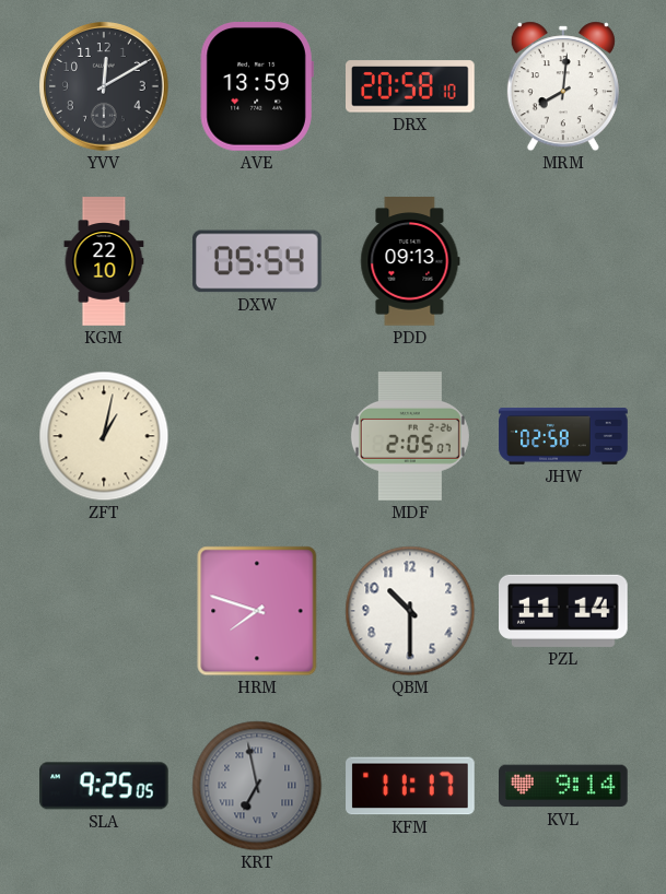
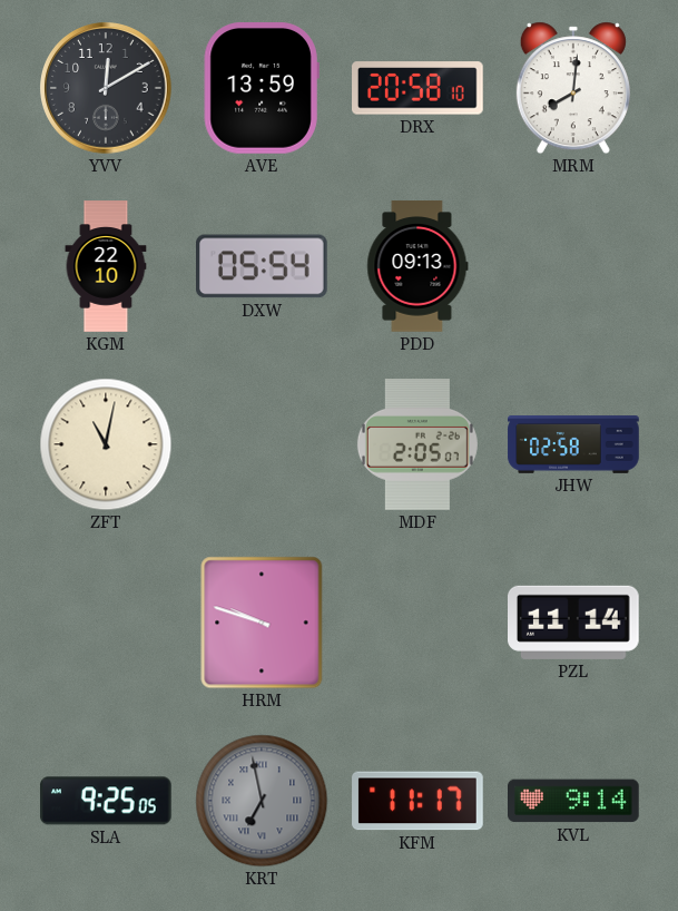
ZFT: 1:02 -> 11:02
HRM: 7:48 -> 9:48
QBM: 10:30 -> none
